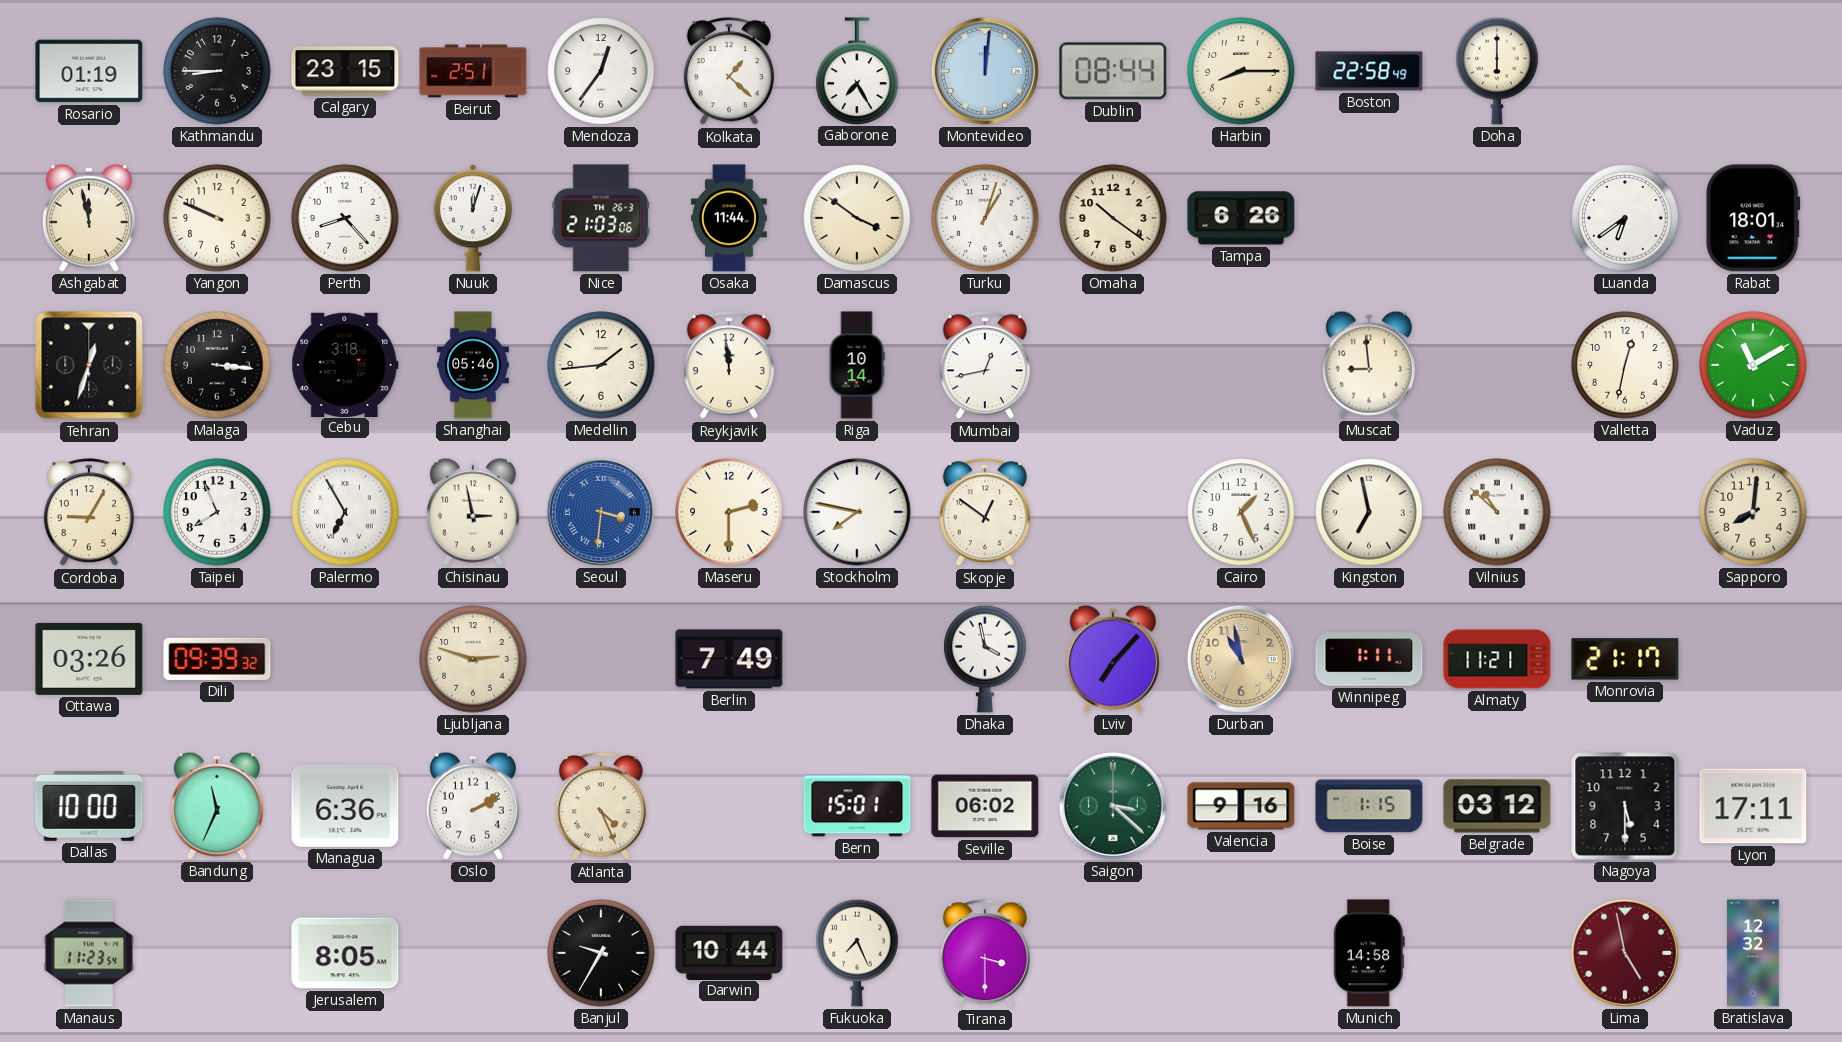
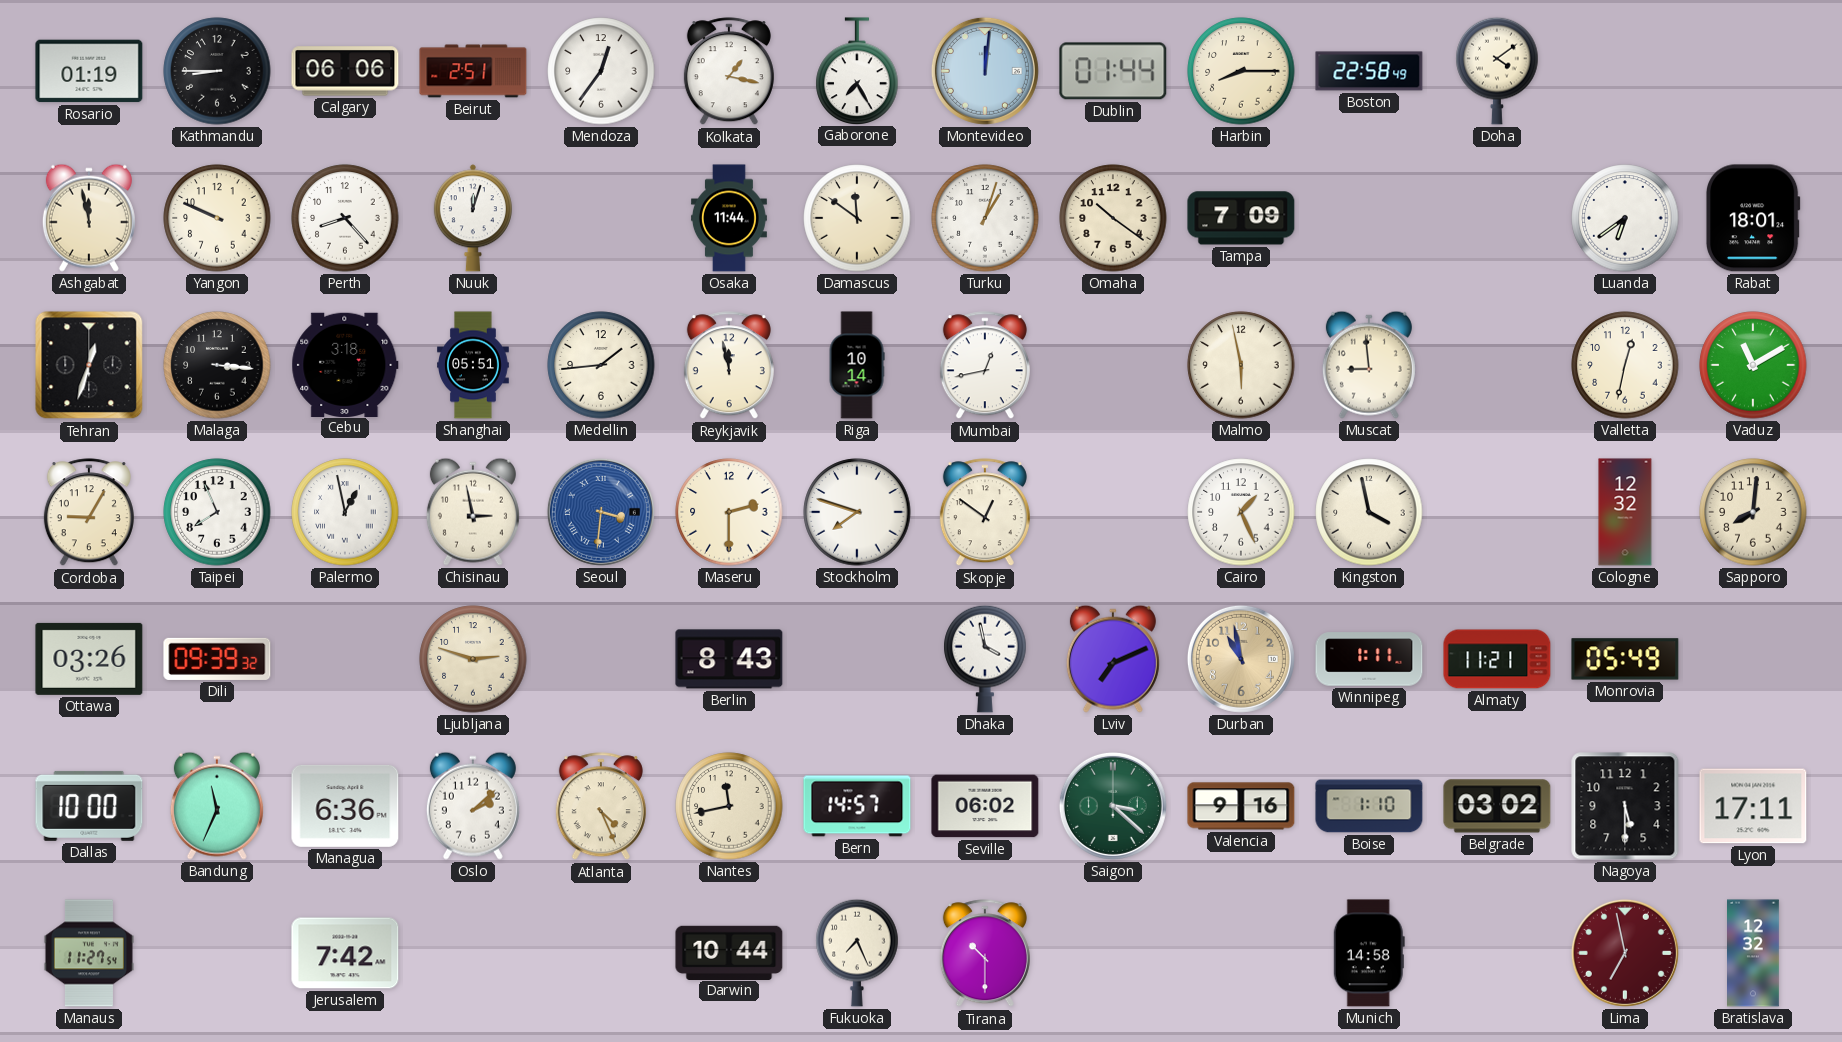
Calgary: 23:15 -> 06:06
Kolkata: 1:22 -> 1:17
Dublin: 08:44 -> 01:44
Doha: 6:00 -> 4:09
Nice: 21:03 -> none
Damascus: 3:51 -> 11:51
Tampa: 6:26 -> 7:09
Shanghai: 05:46 -> 05:51
Reykjavik: 11:59 -> 11:58
Malmo: none -> 5:58
Palermo: 6:55 -> 12:58
Stockholm: 7:47 -> 7:48
Kingston: 6:58 -> 3:58
Vilnius: 10:52 -> none
Cologne: none -> 12:32
Berlin: 7:49 -> 8:43
Lviv: 7:07 -> 7:11
Monrovia: 21:17 -> 05:49
Oslo: 2:10 -> 2:08
Nantes: none -> 11:43
Bern: 15:01 -> 14:57
Boise: 1:15 -> 1:10
Belgrade: 03:12 -> 03:02
Manaus: 11:23 -> 11:27
Jerusalem: 8:05 -> 7:42
Banjul: 9:35 -> none
Tirana: 3:30 -> 10:30
Lima: 4:58 -> 6:58
